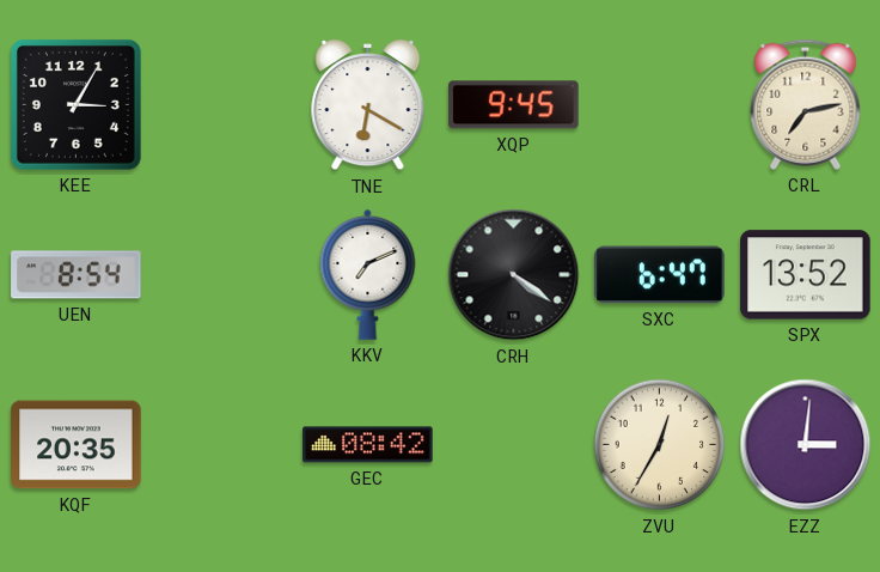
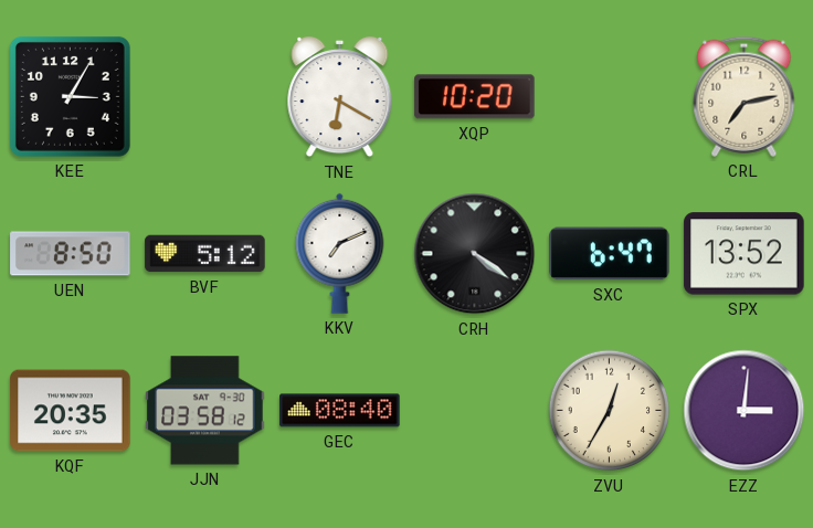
XQP: 9:45 -> 10:20
UEN: 8:54 -> 8:50
BVF: none -> 5:12
JJN: none -> 03:58
GEC: 08:42 -> 08:40
